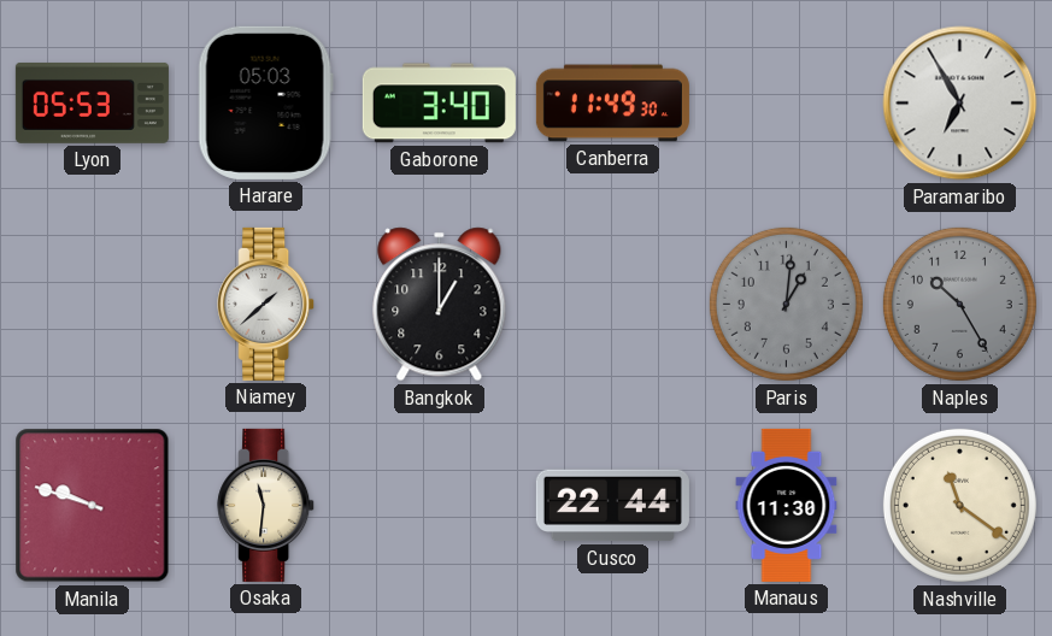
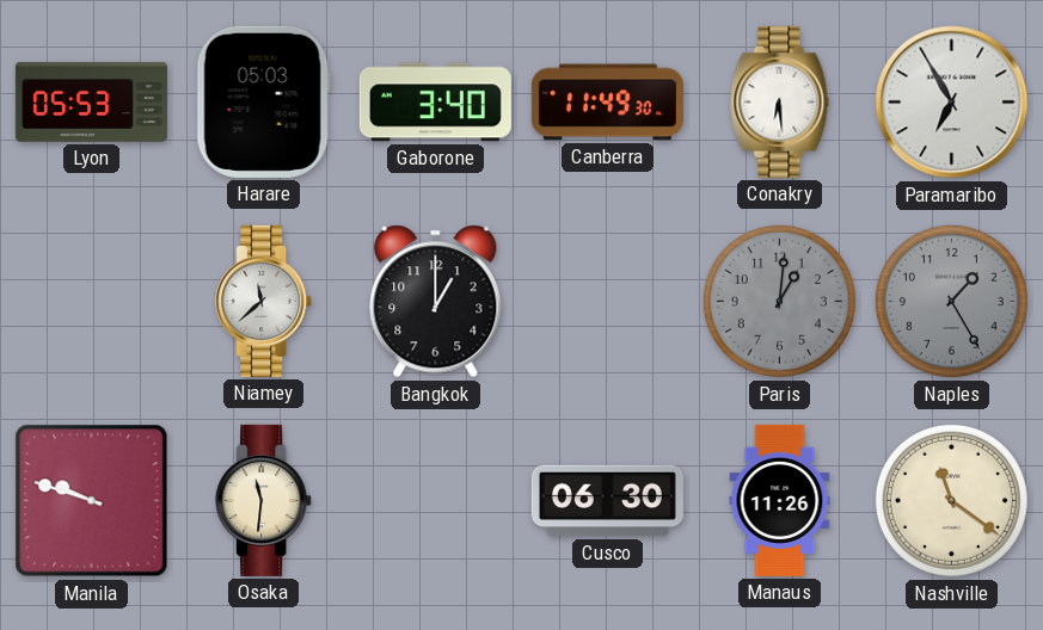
Conakry: none -> 6:29
Niamey: 1:38 -> 11:38
Naples: 10:25 -> 1:25
Cusco: 22:44 -> 06:30
Manaus: 11:30 -> 11:26
